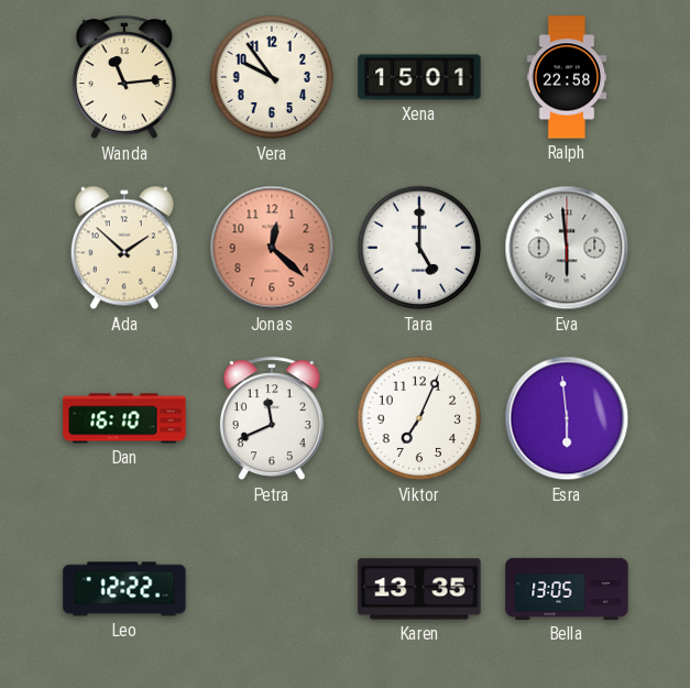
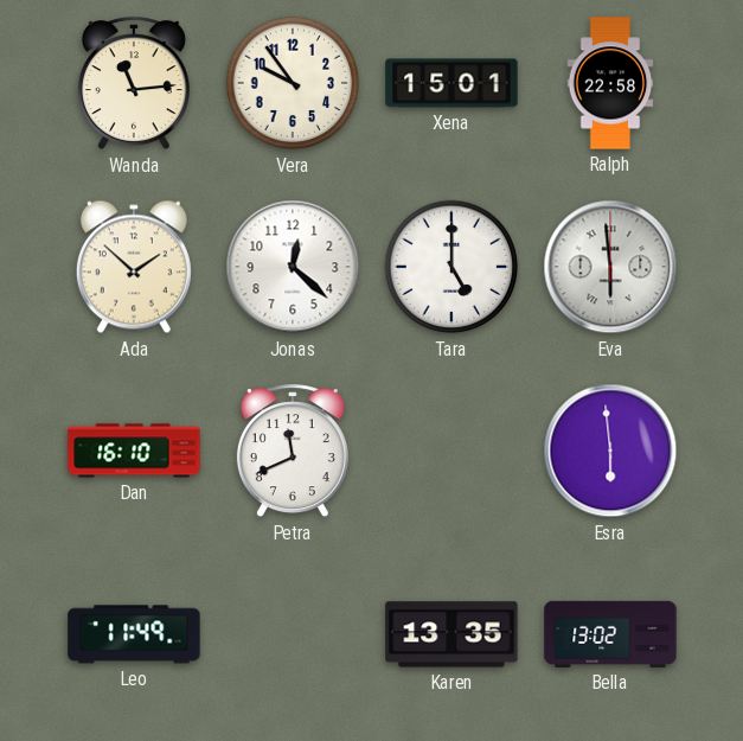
Jonas dial: salmon -> white
Viktor: 7:04 -> none
Leo: 12:22 -> 11:49
Bella: 13:05 -> 13:02
